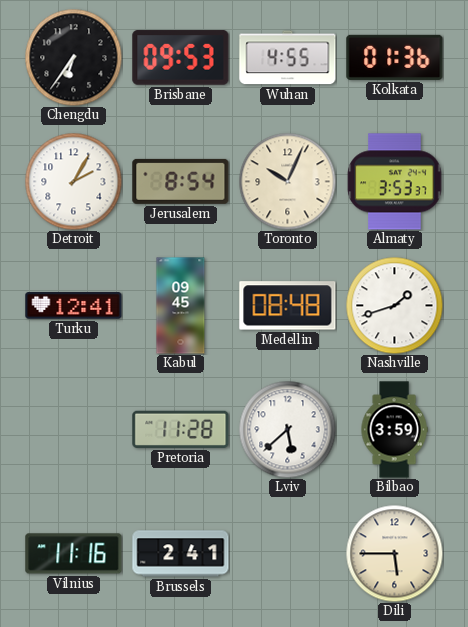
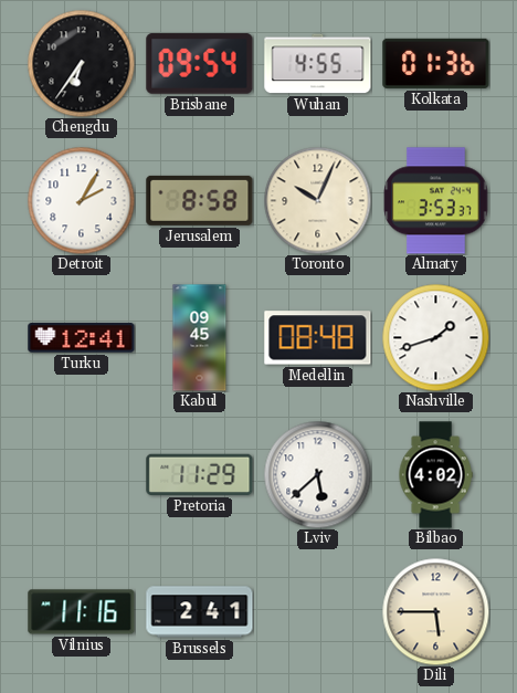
Brisbane: 09:53 -> 09:54
Jerusalem: 8:54 -> 8:58
Pretoria: 11:28 -> 11:29
Bilbao: 3:59 -> 4:02
